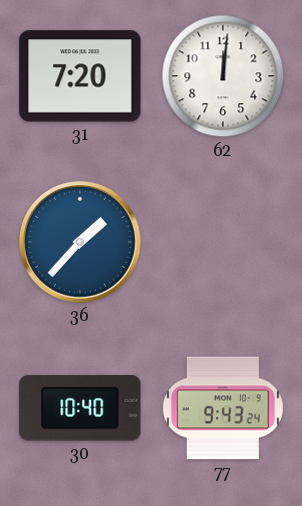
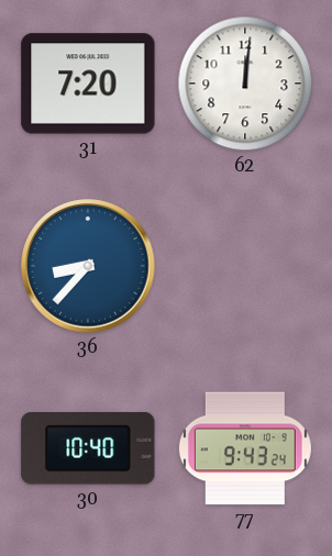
36: 1:37 -> 8:37
